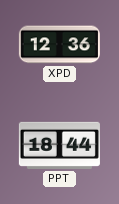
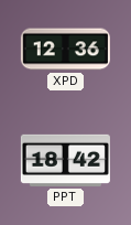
PPT: 18:44 -> 18:42
